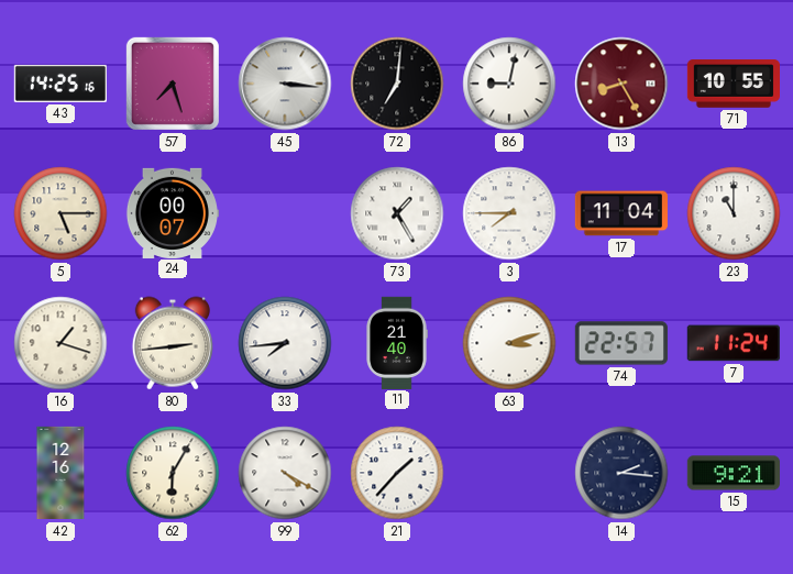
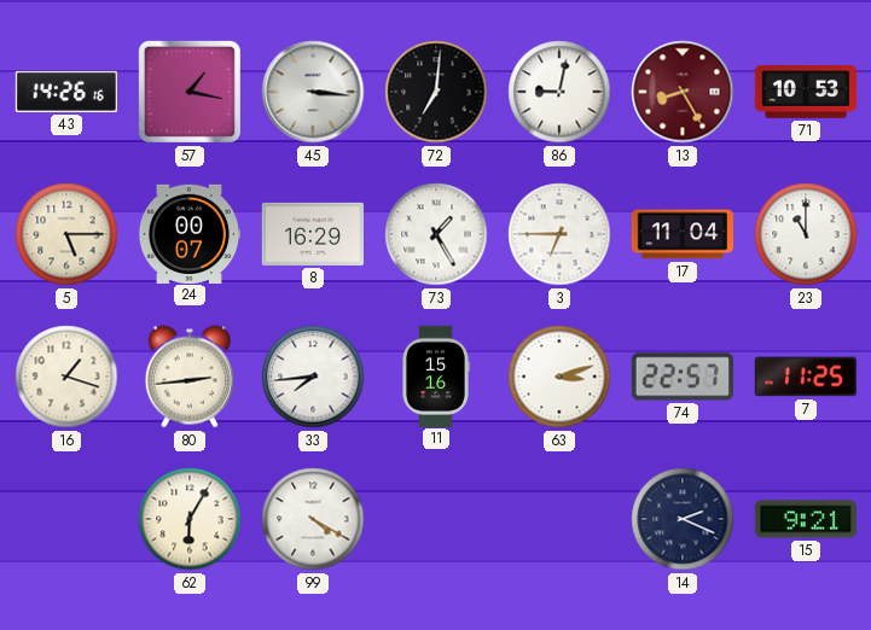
43: 14:25 -> 14:26
57: 7:27 -> 1:17
71: 10:55 -> 10:53
8: none -> 16:29
3: 7:45 -> 6:45
11: 21:40 -> 15:16
7: 11:24 -> 11:25
42: 12:16 -> none
21: 1:37 -> none
14: 2:16 -> 2:19
